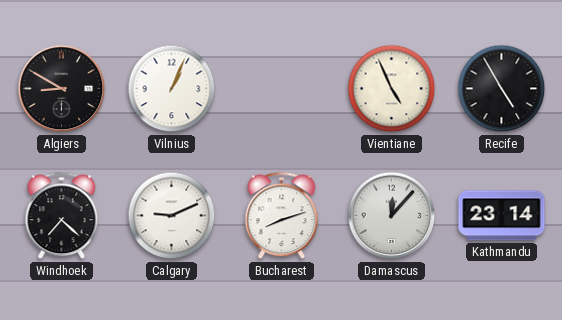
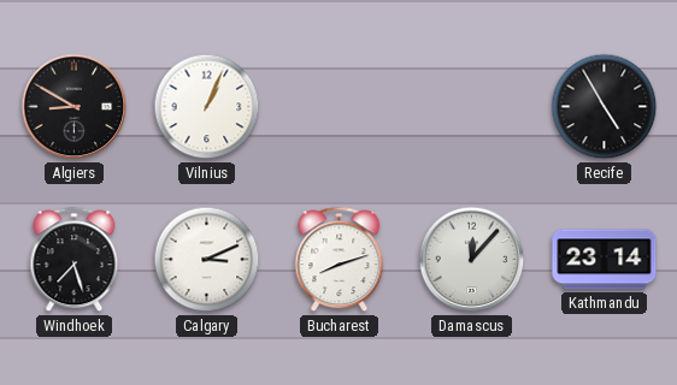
Vientiane: 4:56 -> none
Windhoek: 7:22 -> 7:27
Calgary: 9:11 -> 3:11
